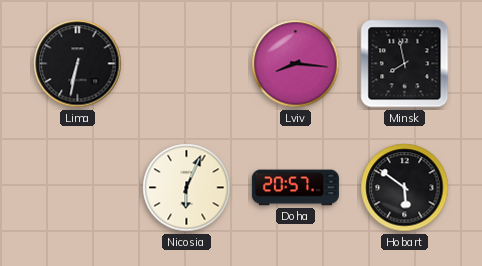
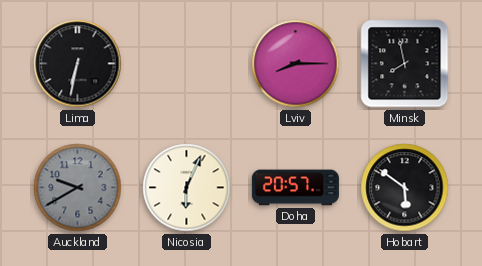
Lviv: 8:16 -> 8:15
Auckland: none -> 9:40
